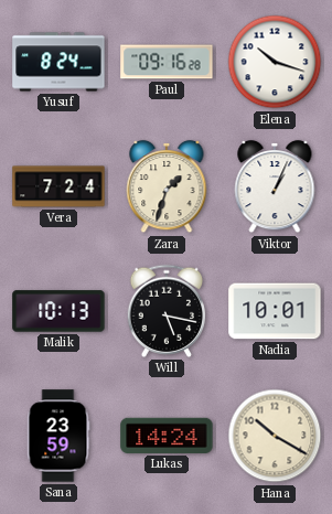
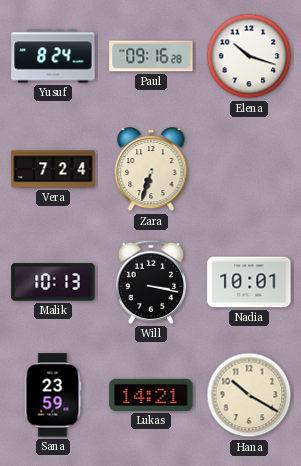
Zara: 1:33 -> 6:33
Viktor: 1:04 -> none
Will: 5:17 -> 3:17
Lukas: 14:24 -> 14:21
